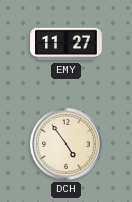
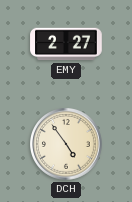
EMY: 11:27 -> 2:27
